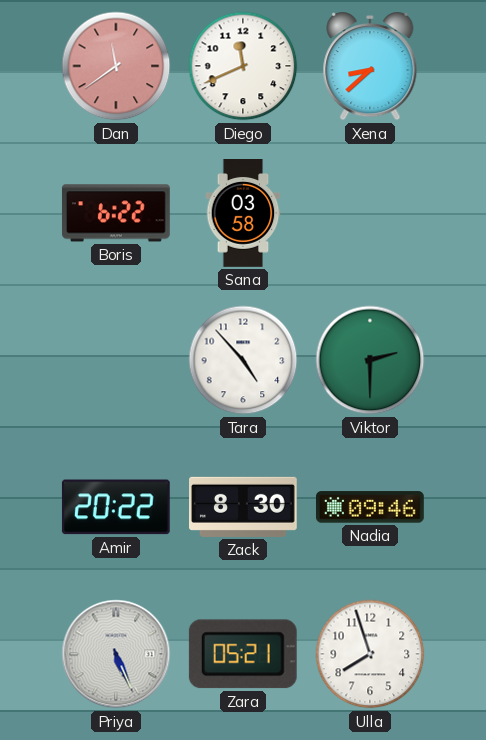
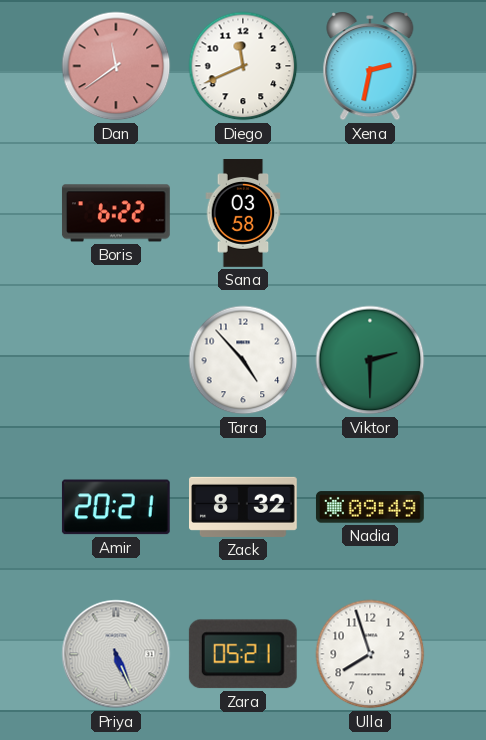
Xena: 8:38 -> 2:32
Amir: 20:22 -> 20:21
Zack: 8:30 -> 8:32
Nadia: 09:46 -> 09:49
